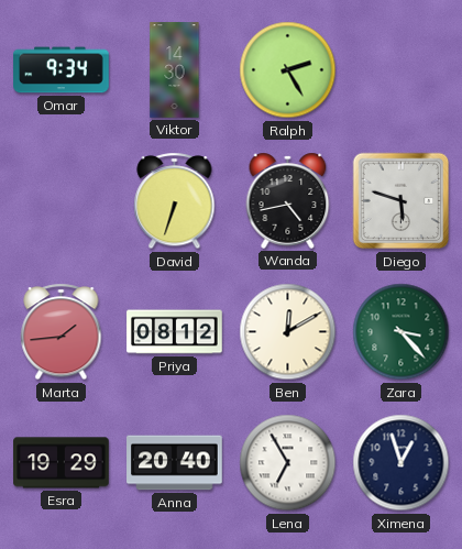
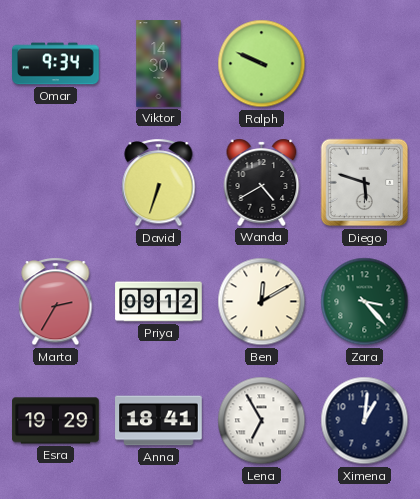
Ralph: 2:25 -> 9:49
Wanda: 4:43 -> 4:40
Marta: 1:44 -> 2:35
Priya: 08:12 -> 09:12
Anna: 20:40 -> 18:41
Ximena: 12:57 -> 1:01
